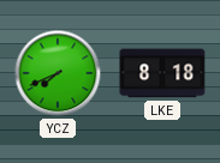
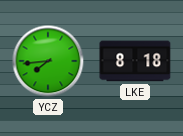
YCZ: 7:41 -> 7:44
